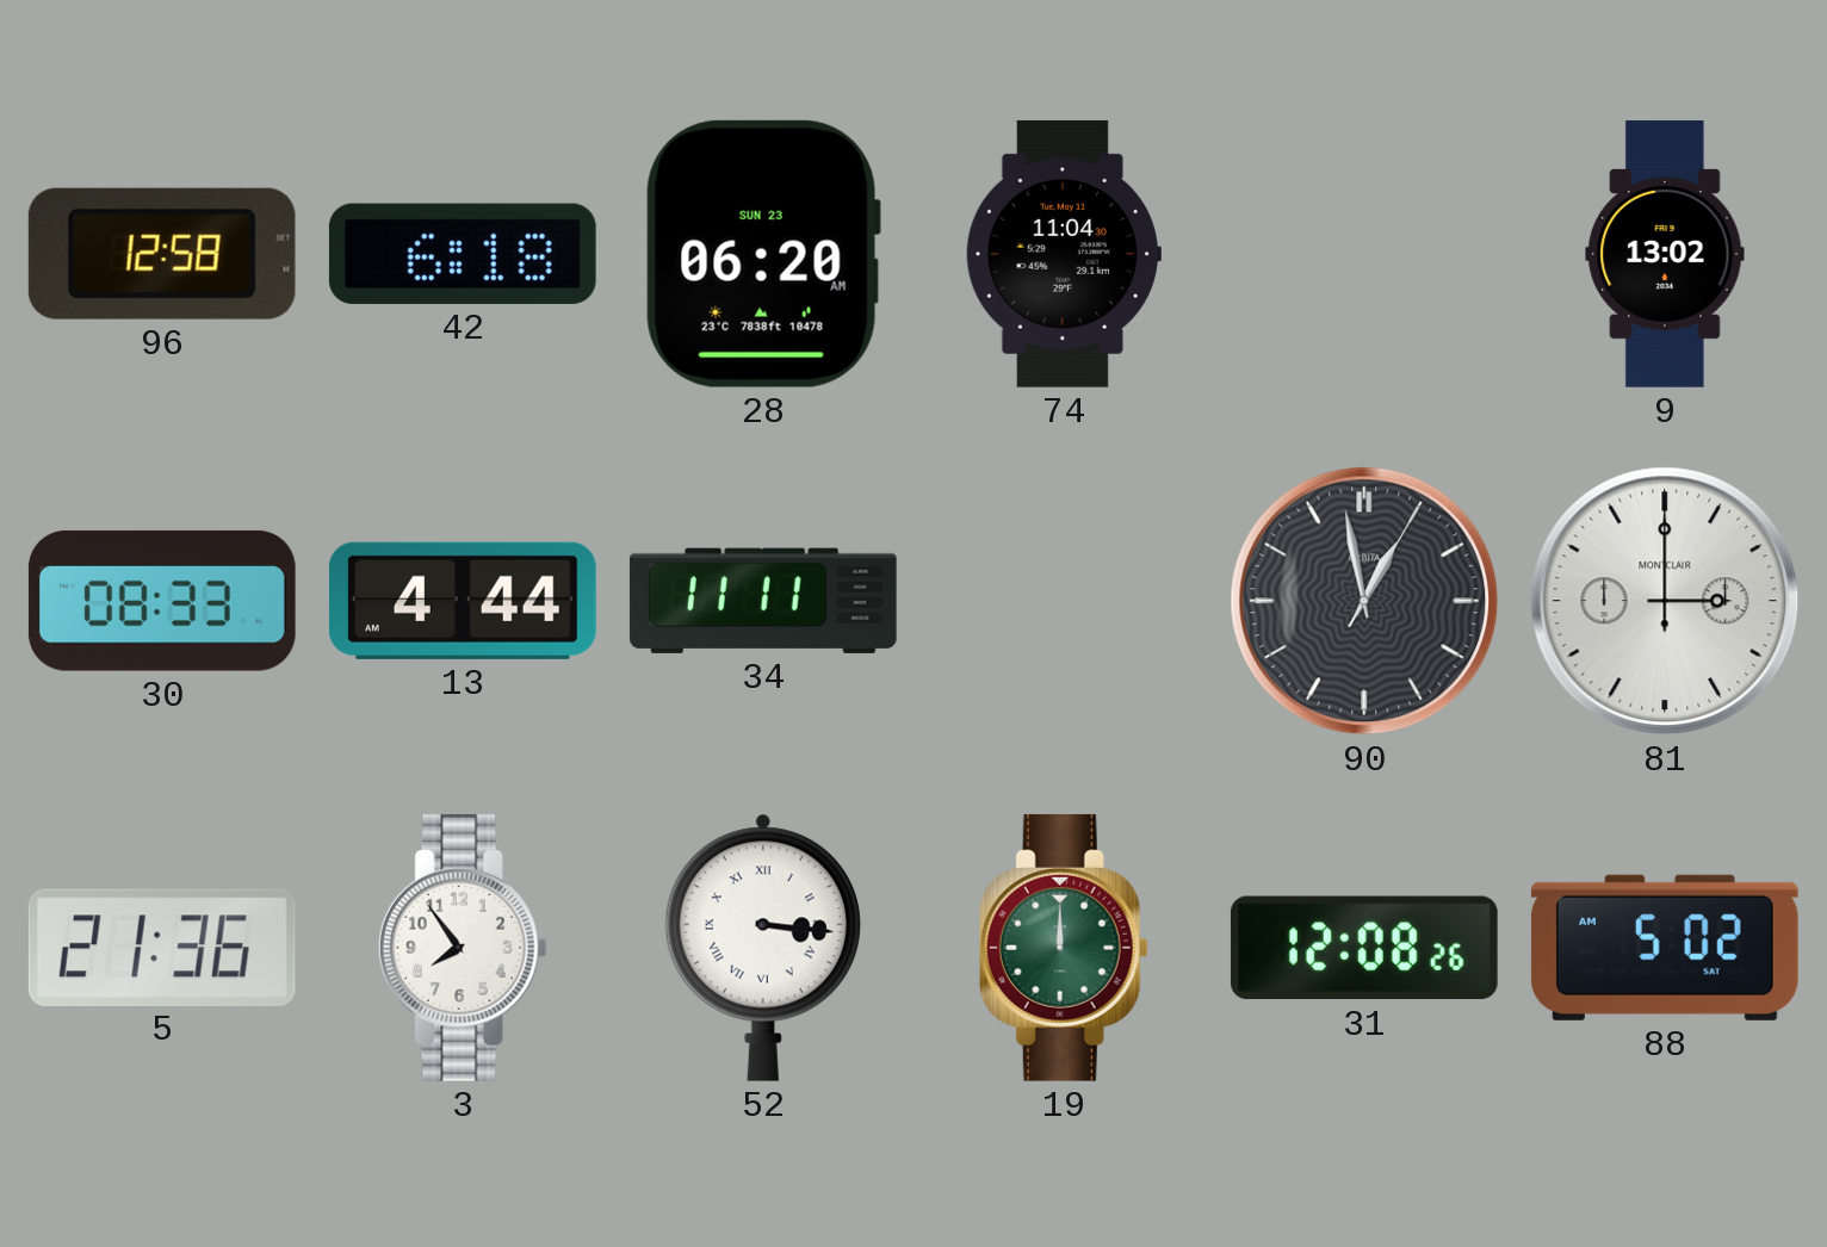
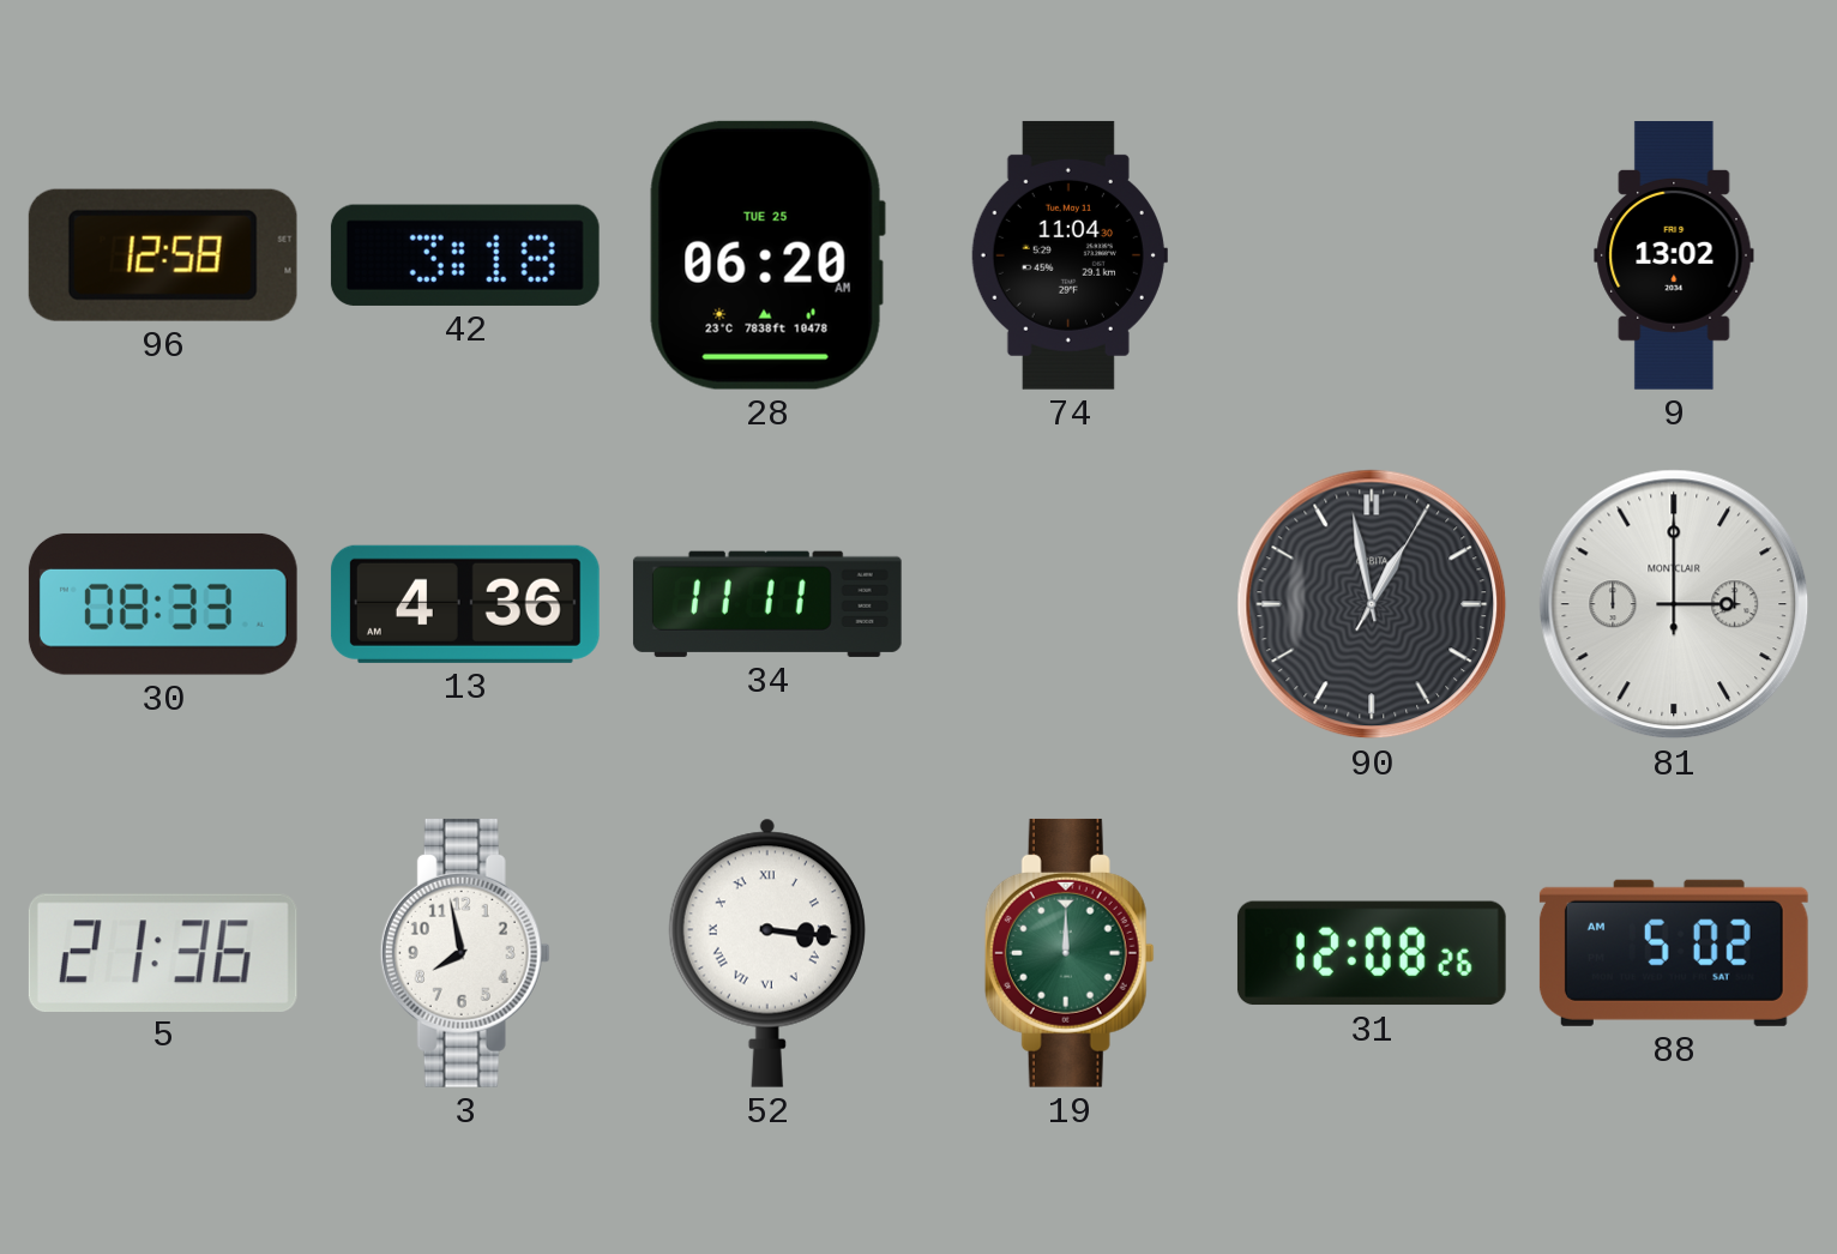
42: 6:18 -> 3:18
28 date: SUN 23 -> TUE 25
13: 4:44 -> 4:36
3: 7:54 -> 7:58
